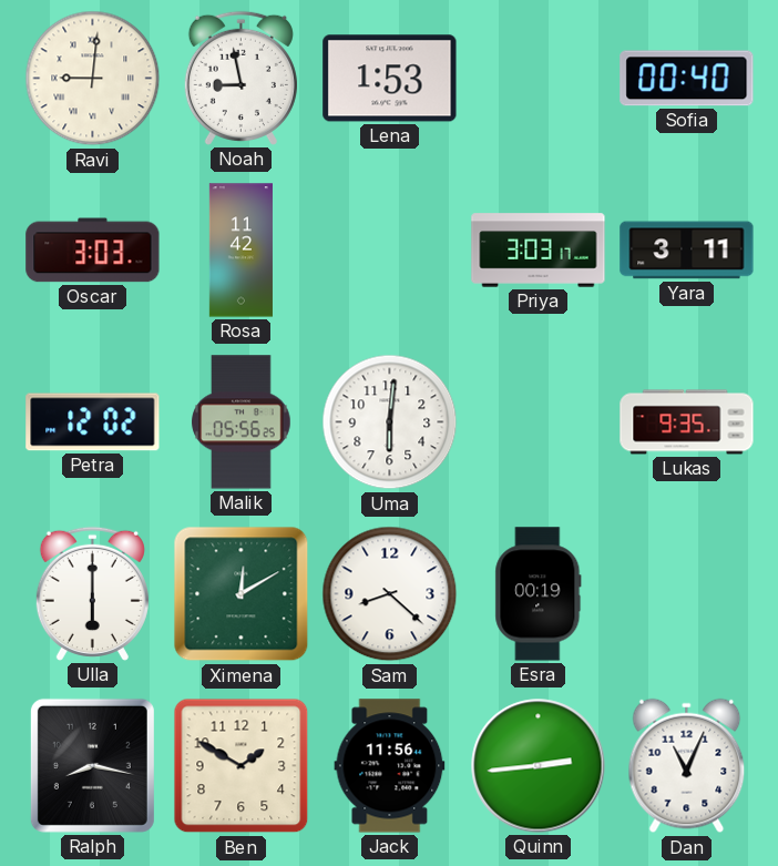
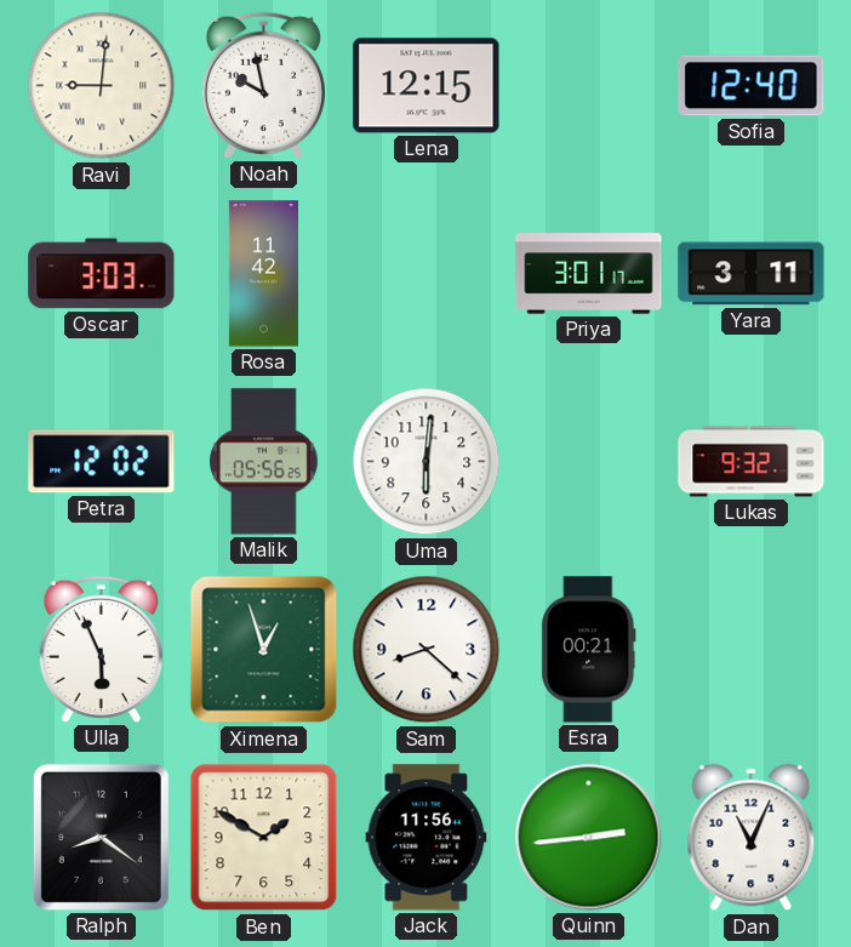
Noah: 8:58 -> 9:58
Lena: 1:53 -> 12:15
Sofia: 00:40 -> 12:40
Priya: 3:03 -> 3:01
Lukas: 9:35 -> 9:32
Ulla: 6:00 -> 5:56
Ximena: 12:10 -> 12:57
Esra: 00:19 -> 00:21
Ralph: 8:17 -> 8:21
